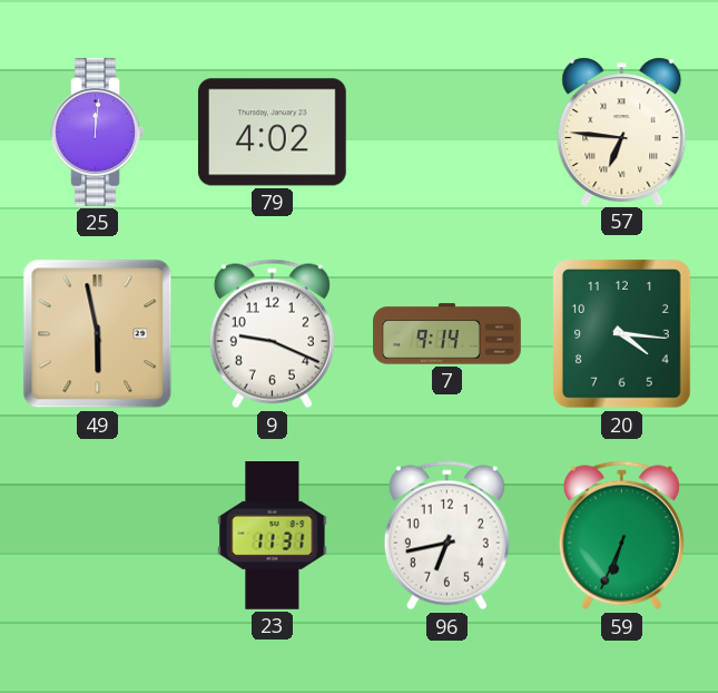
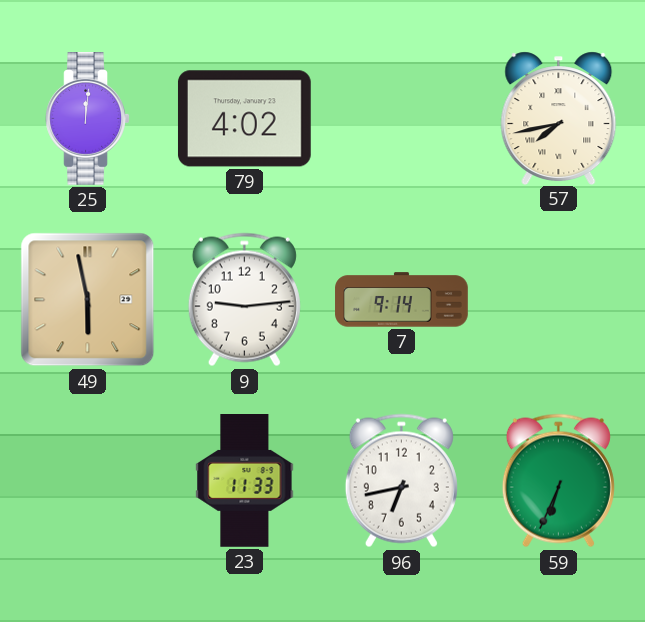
57: 6:46 -> 7:43
9: 9:19 -> 9:14
20: 4:16 -> none
23: 11:31 -> 11:33
